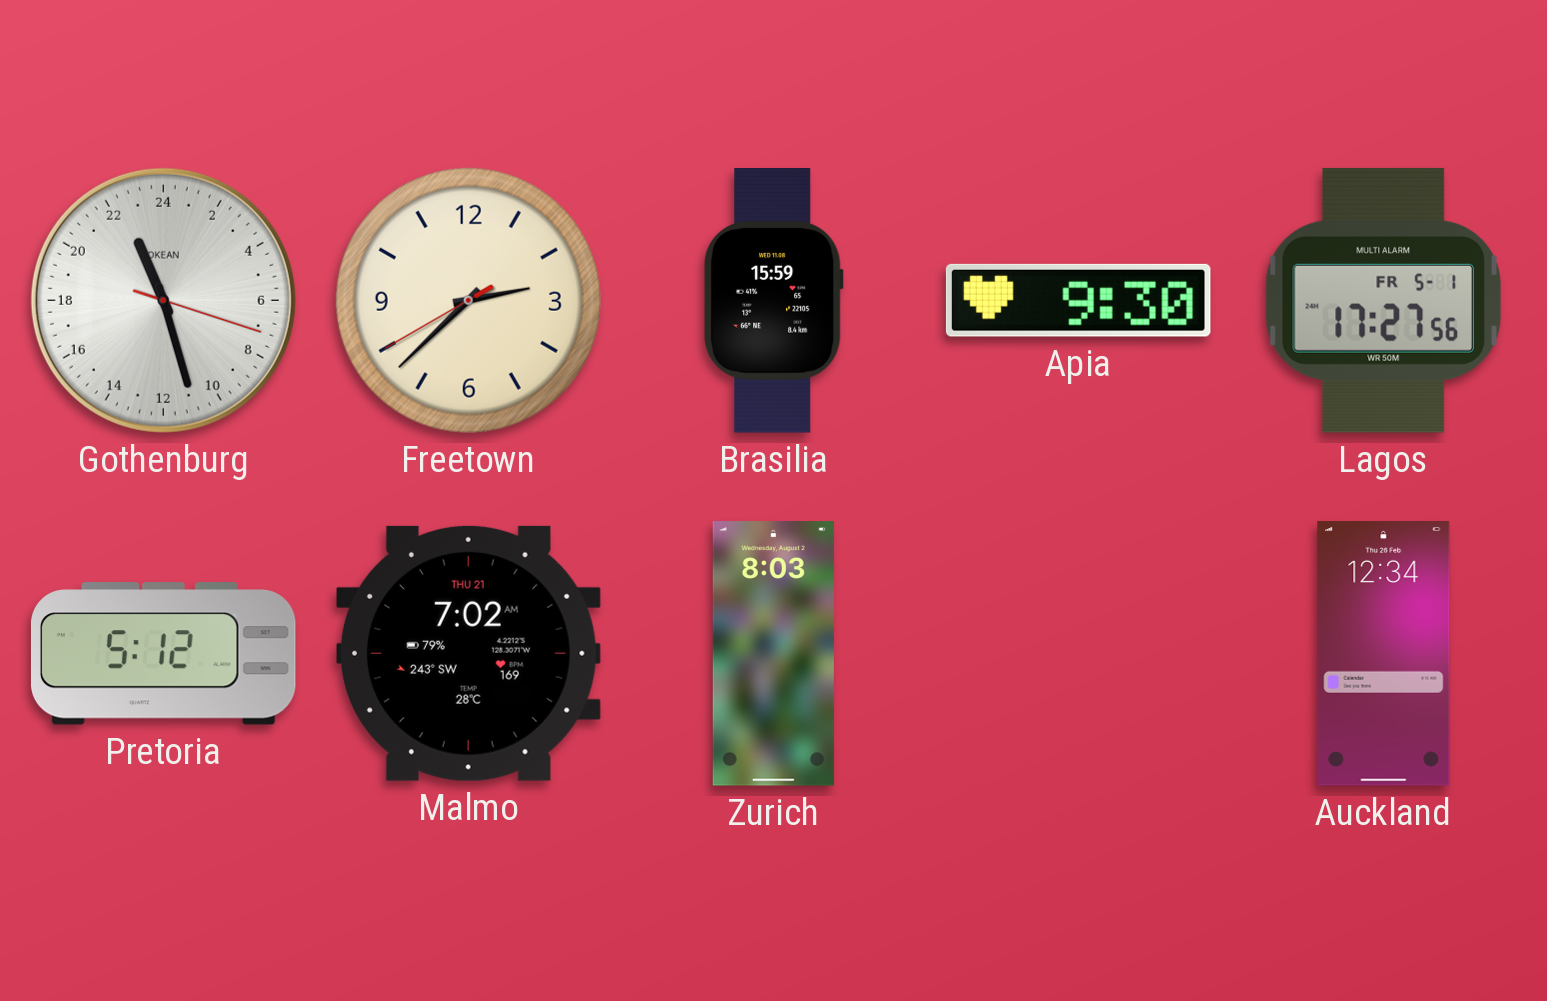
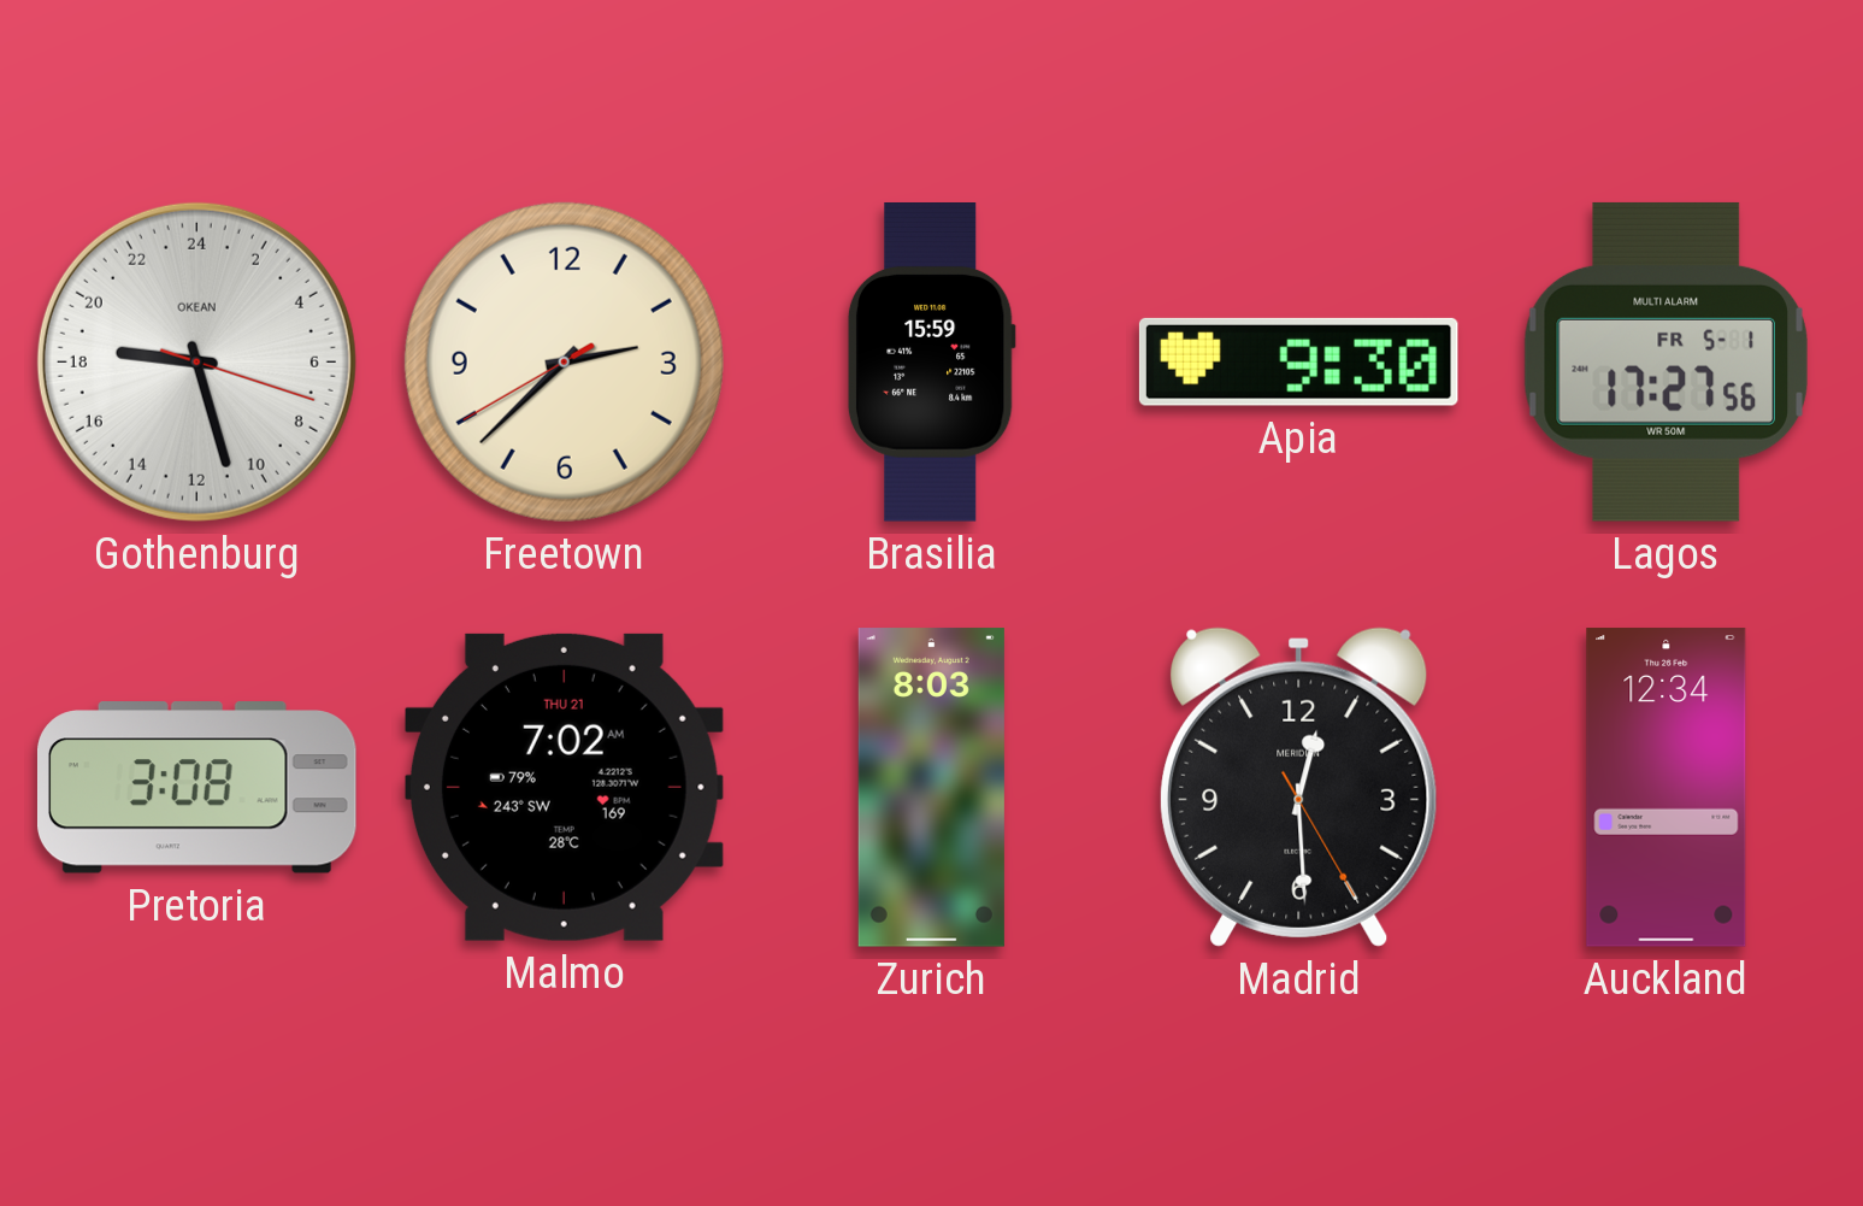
Gothenburg: 22:27 -> 18:27
Pretoria: 5:12 -> 3:08
Madrid: none -> 12:29
